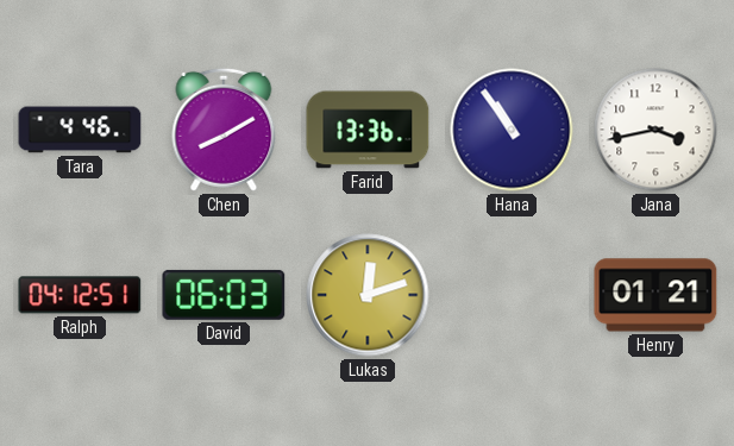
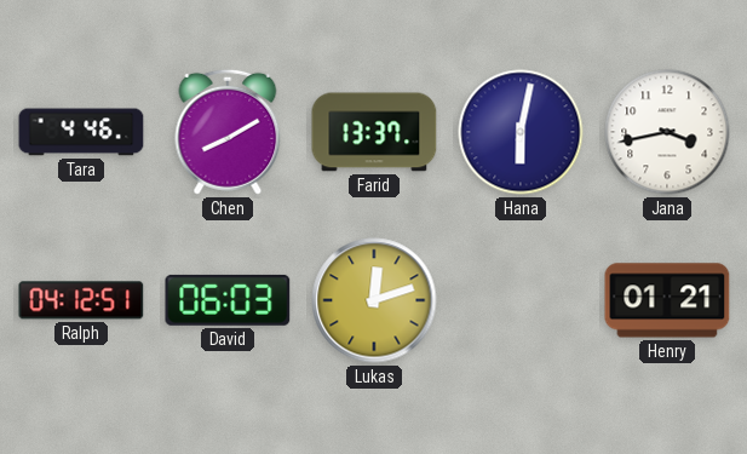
Farid: 13:36 -> 13:37
Hana: 10:54 -> 6:02
